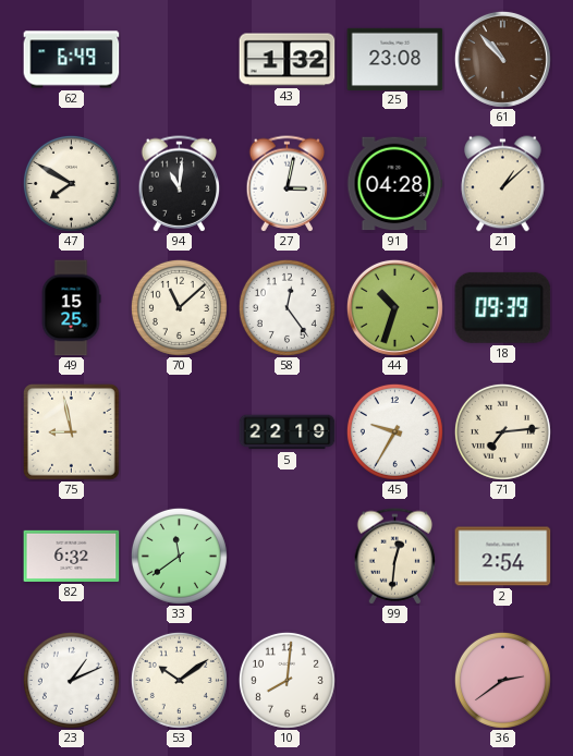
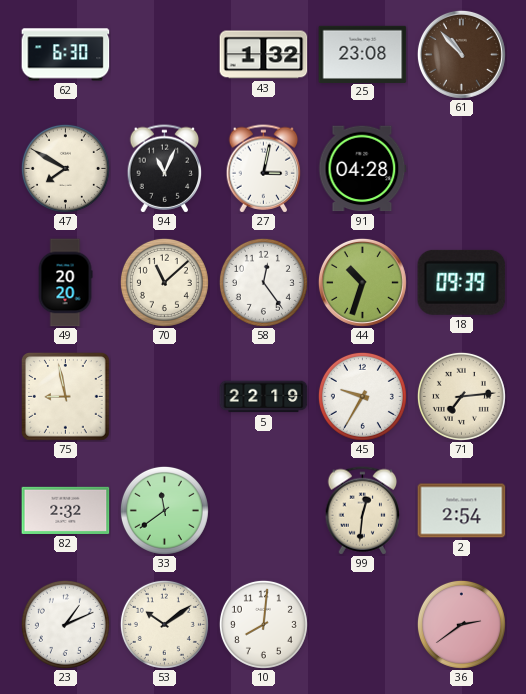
62: 6:49 -> 6:30
94: 11:01 -> 11:04
21: 1:08 -> none
49: 15:25 -> 20:20
82: 6:32 -> 2:32
